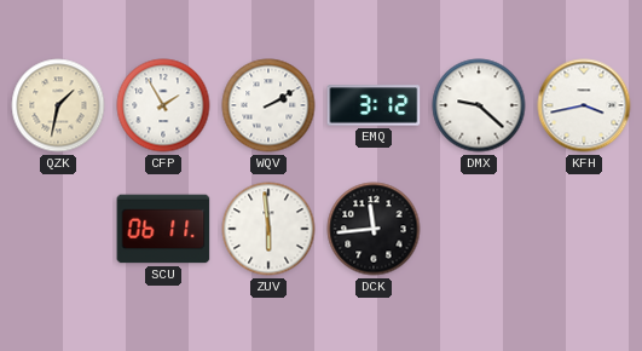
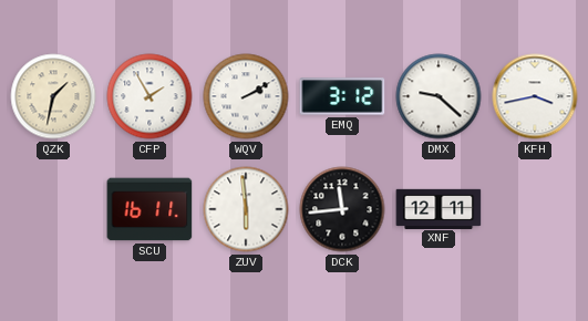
SCU: 06:11 -> 16:11
XNF: none -> 12:11
